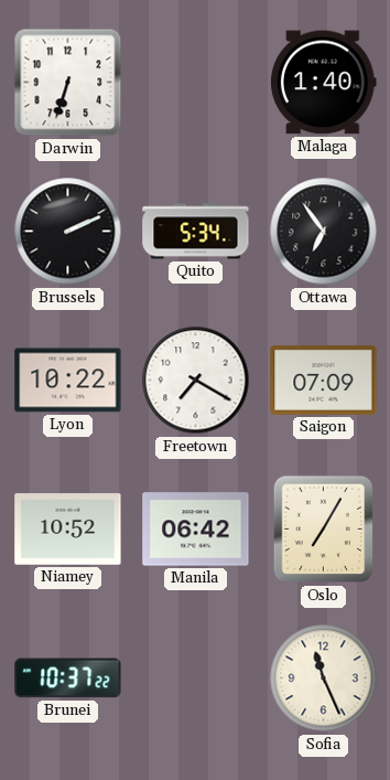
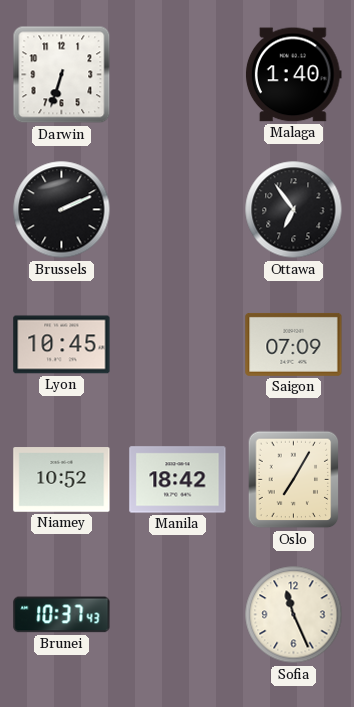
Quito: 5:34 -> none
Lyon: 10:22 -> 10:45
Freetown: 7:20 -> none
Manila: 06:42 -> 18:42
Brunei: 10:37:22 -> 10:37:43
